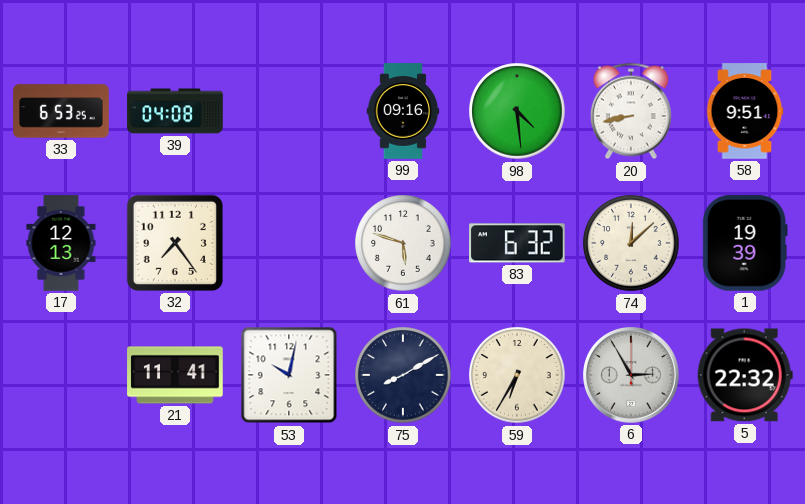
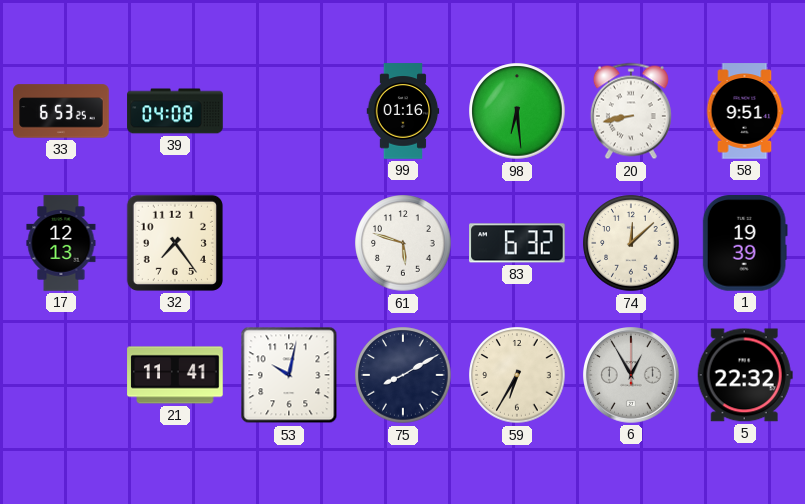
99: 09:16 -> 01:16
98: 4:29 -> 6:29
6: 2:55 -> 12:55
